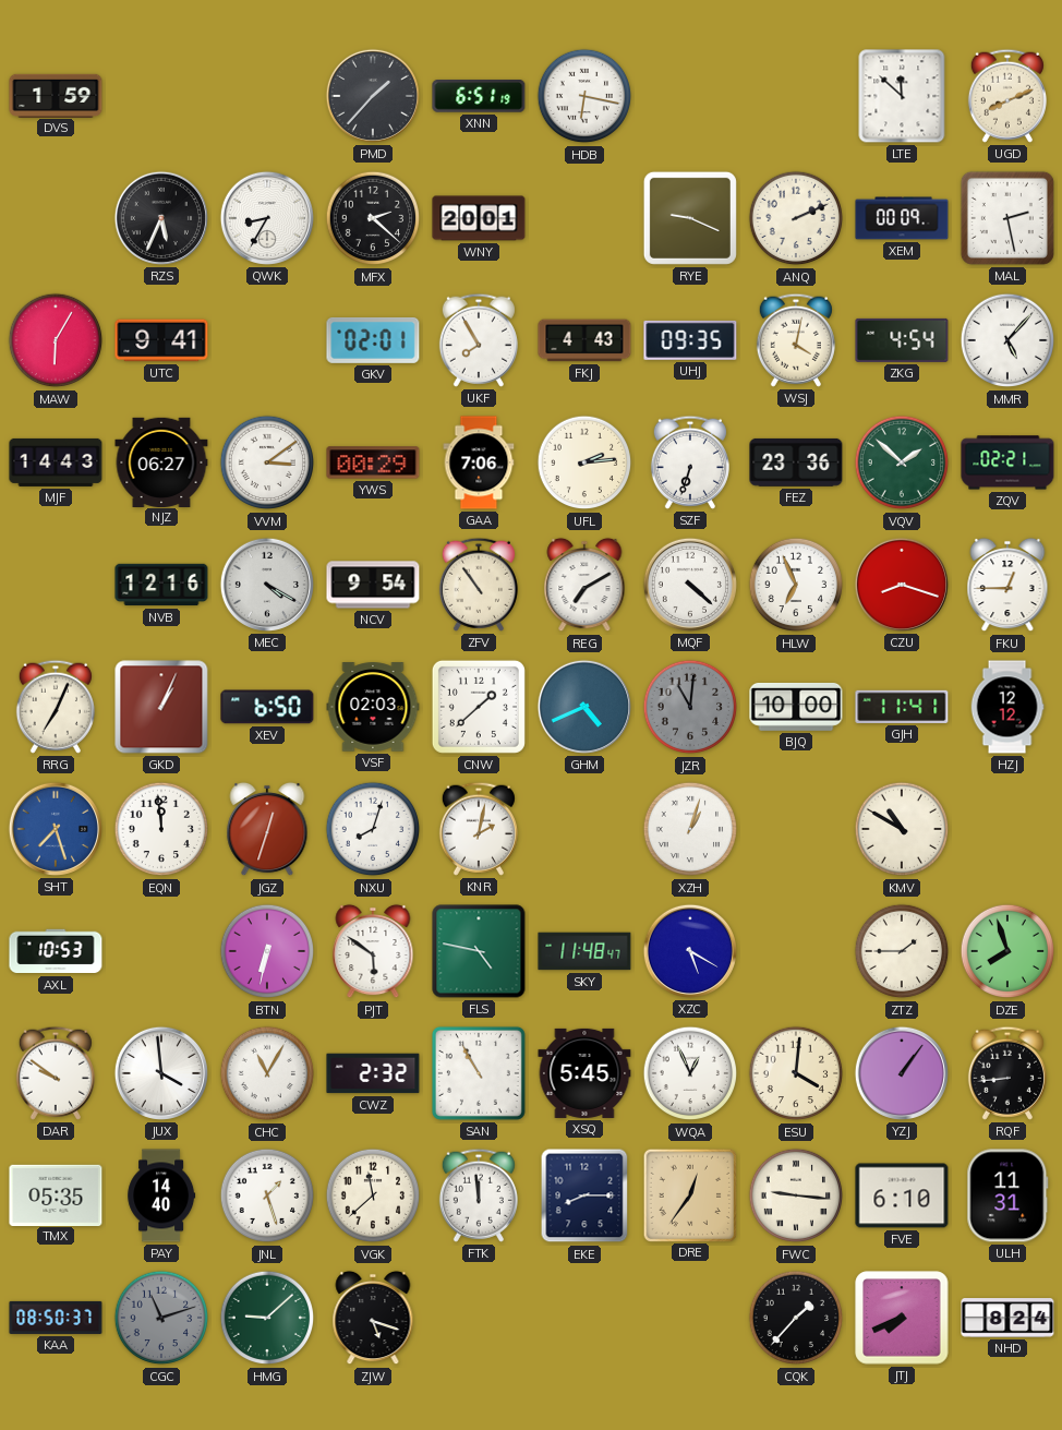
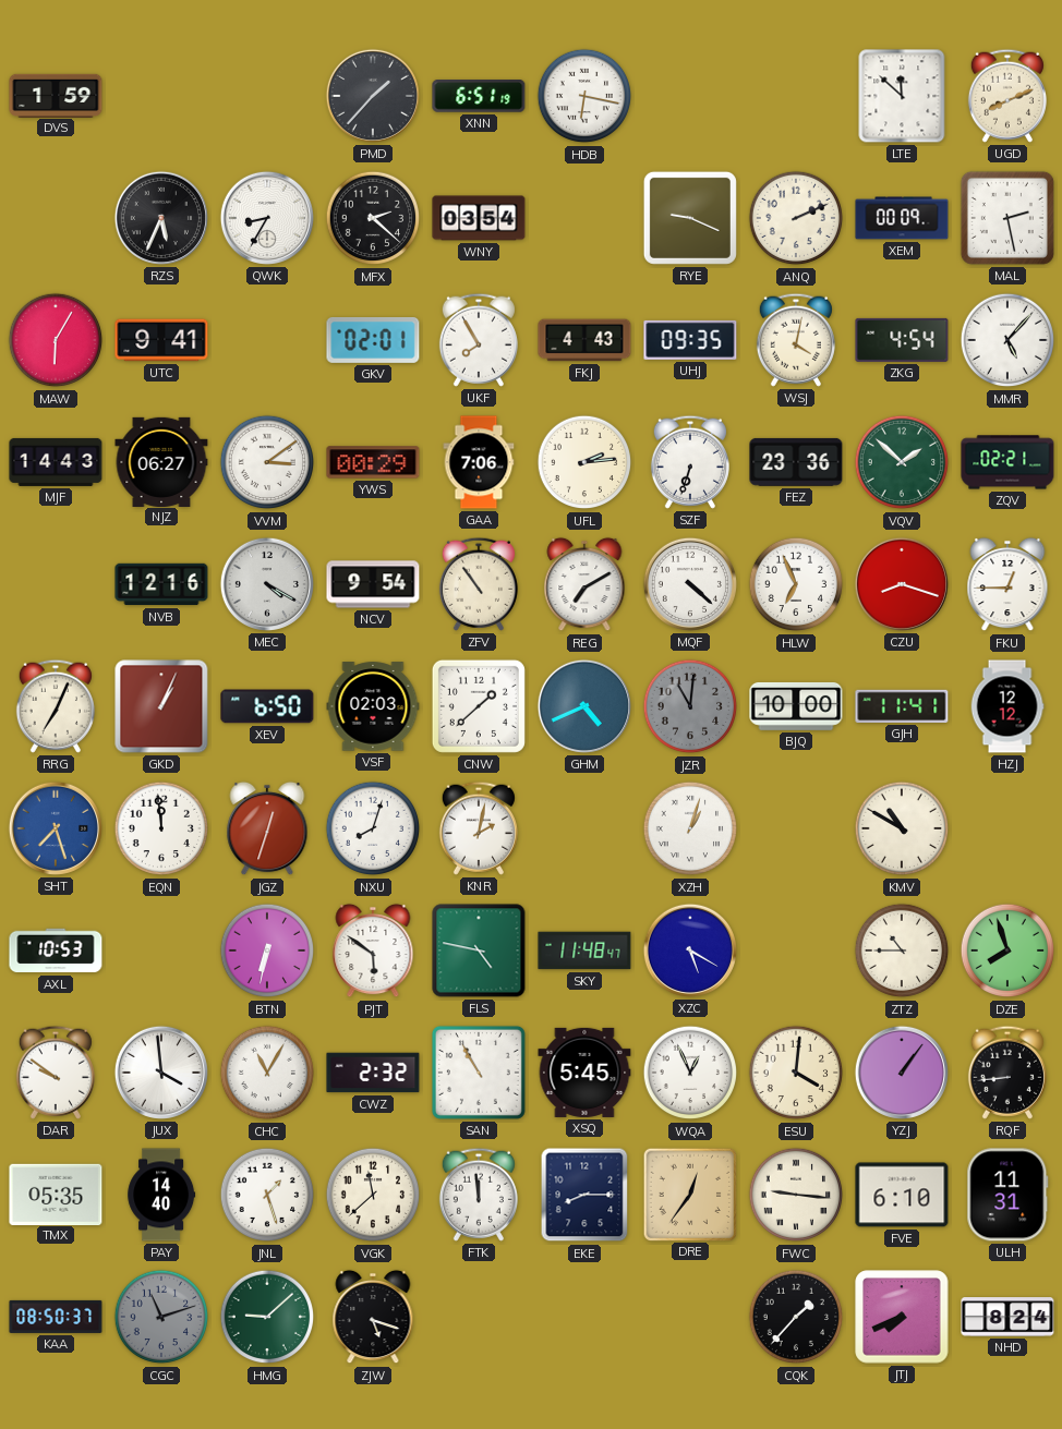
WNY: 20:01 -> 03:54
ZTZ: 1:45 -> 10:45
